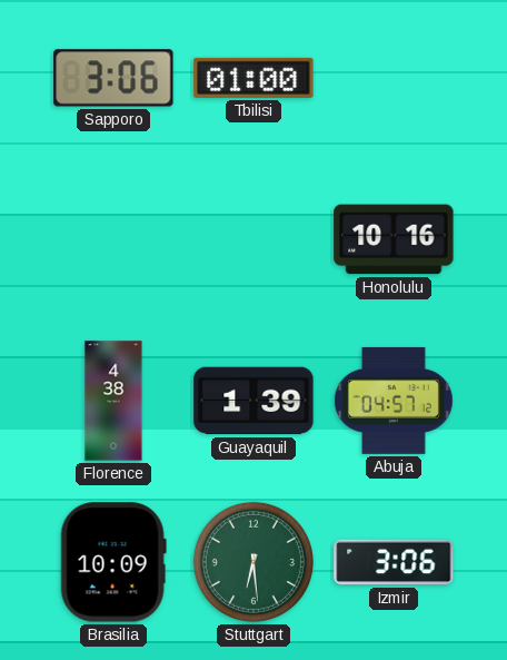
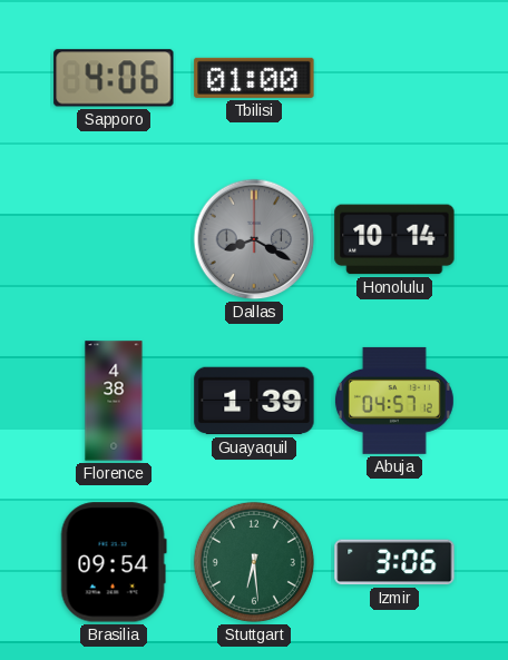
Sapporo: 3:06 -> 4:06
Dallas: none -> 8:20
Honolulu: 10:16 -> 10:14
Brasilia: 10:09 -> 09:54
